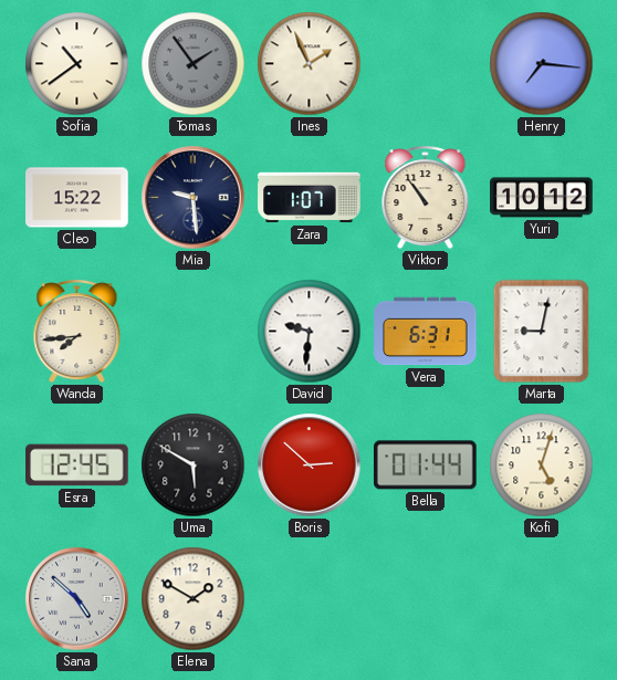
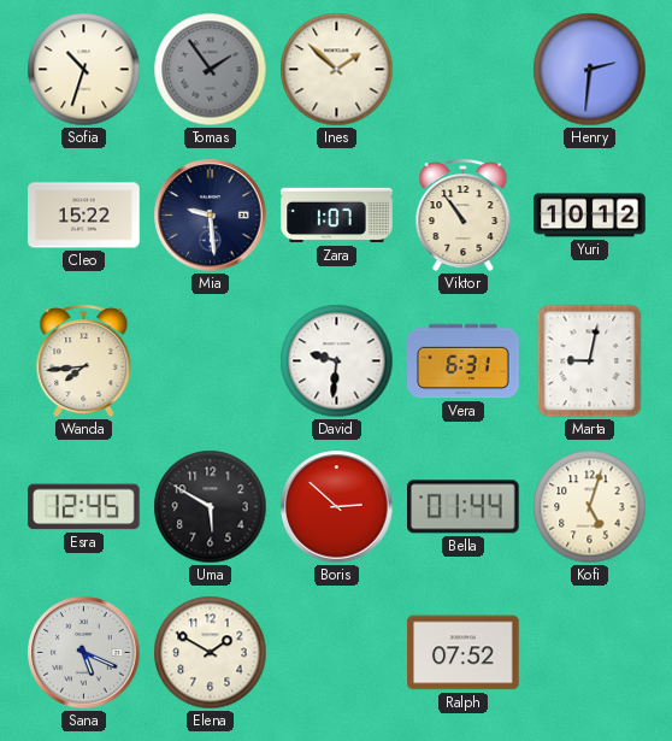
Sofia: 10:39 -> 10:33
Ines: 1:56 -> 1:52
Henry: 7:16 -> 2:31
Sana: 4:52 -> 5:19
Ralph: none -> 07:52
